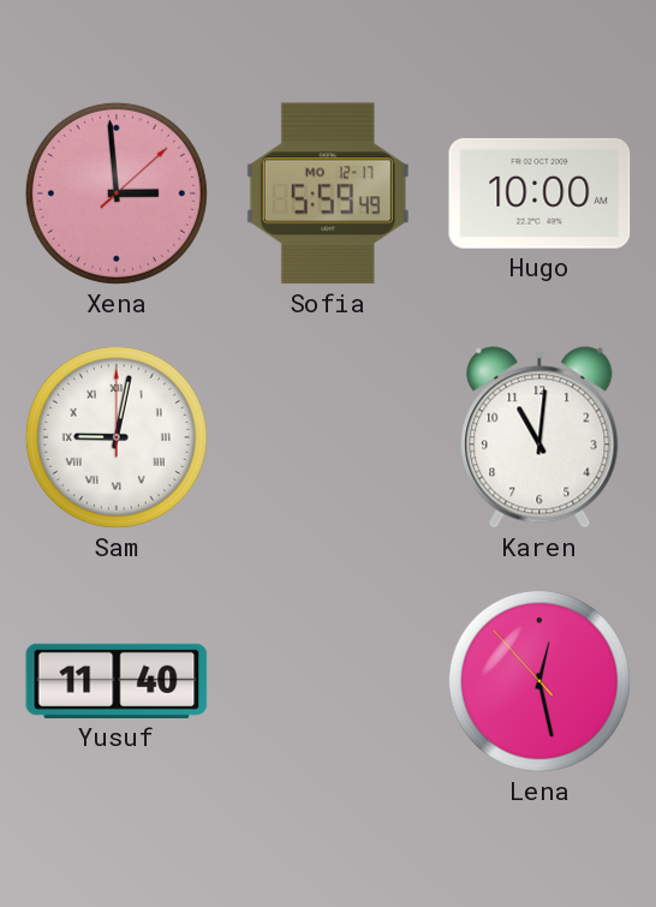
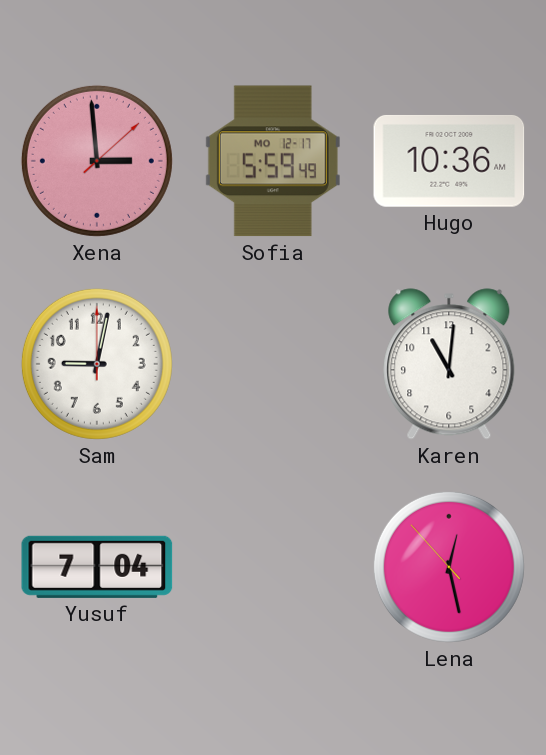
Hugo: 10:00 -> 10:36
Sam numerals: Roman -> Arabic
Yusuf: 11:40 -> 7:04
